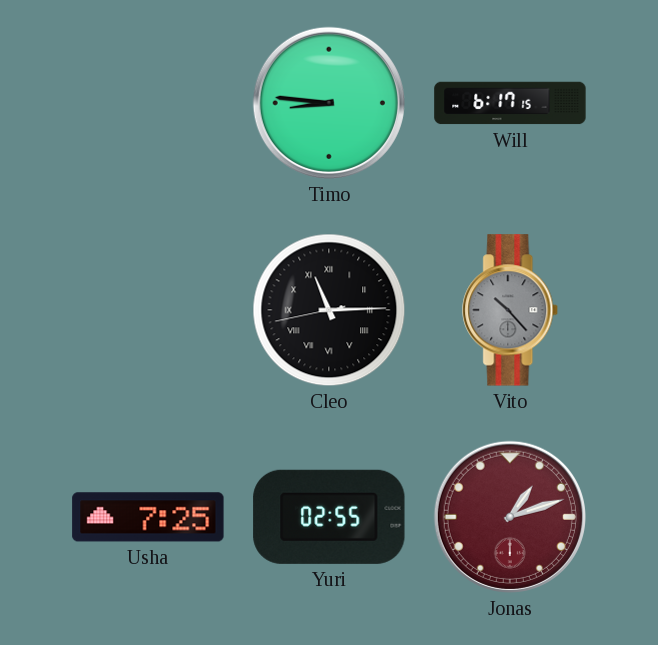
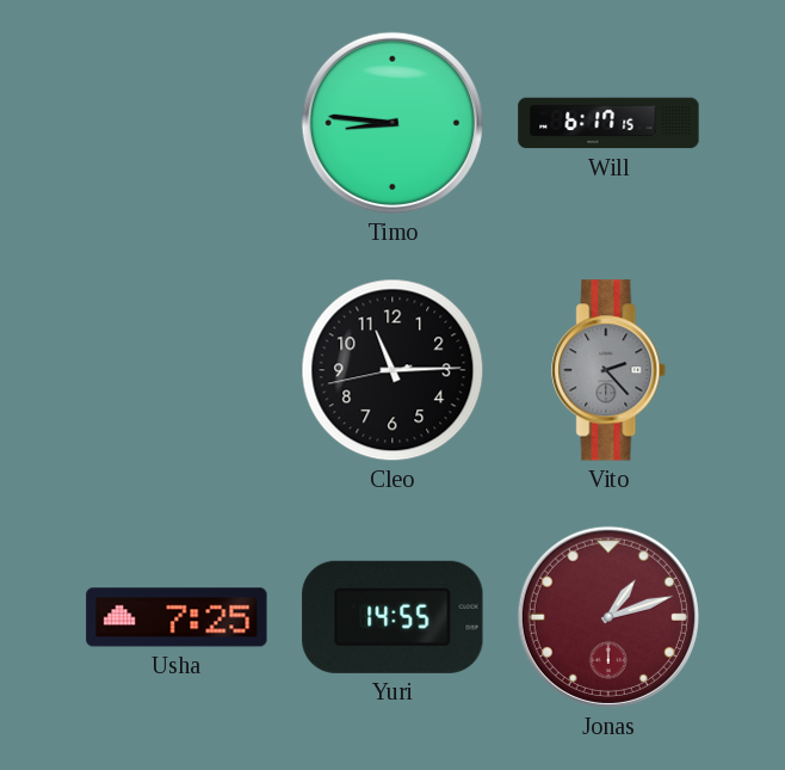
Cleo numerals: Roman -> Arabic
Vito: 10:23 -> 2:23
Yuri: 02:55 -> 14:55
